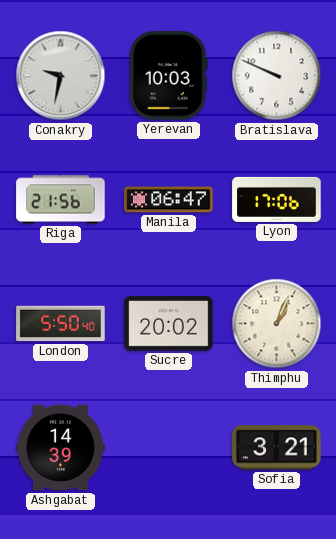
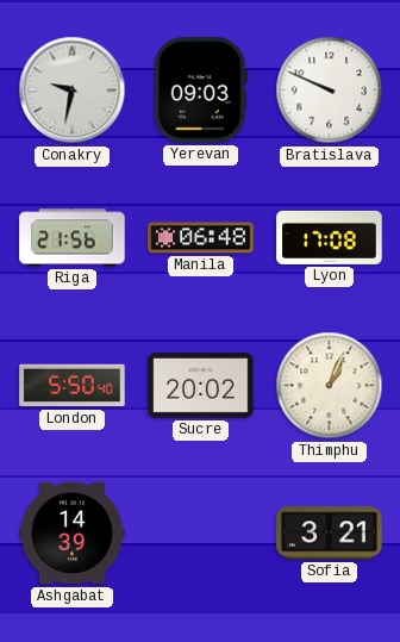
Yerevan: 10:03 -> 09:03
Manila: 06:47 -> 06:48
Lyon: 17:06 -> 17:08
